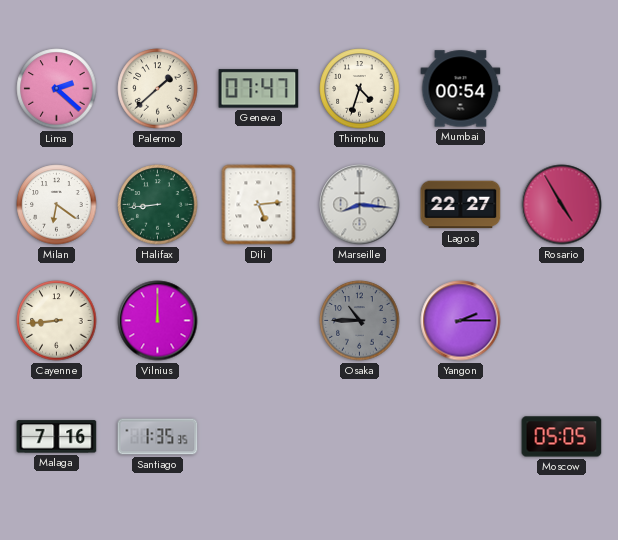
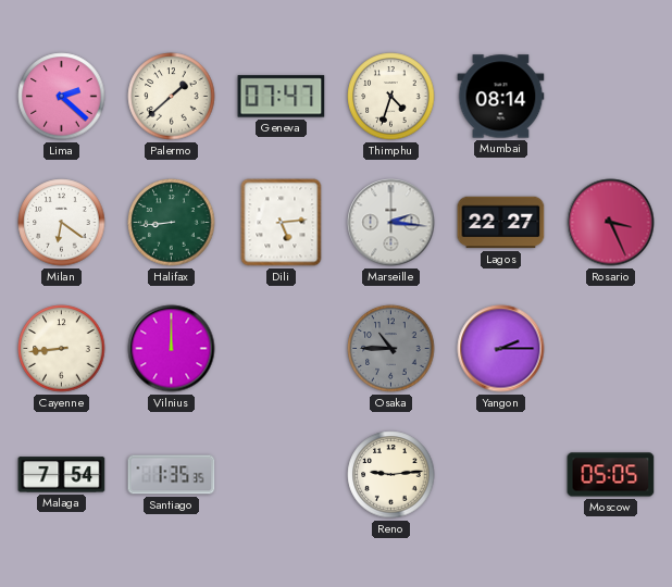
Mumbai: 00:54 -> 08:14
Marseille: 8:16 -> 2:16
Rosario: 4:55 -> 3:26
Malaga: 7:16 -> 7:54
Reno: none -> 9:14
